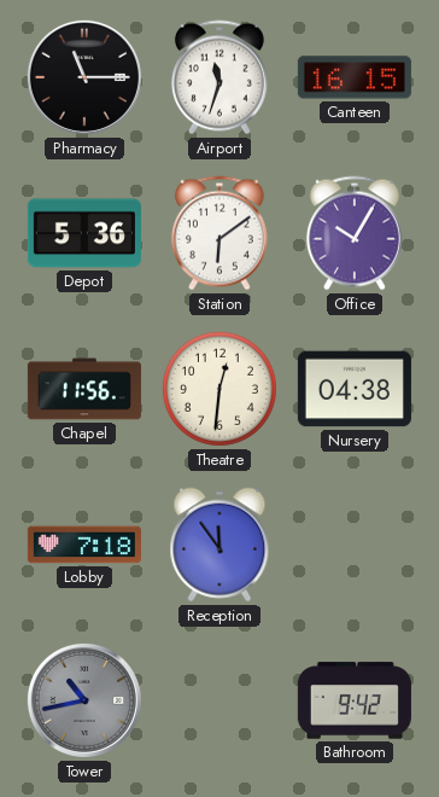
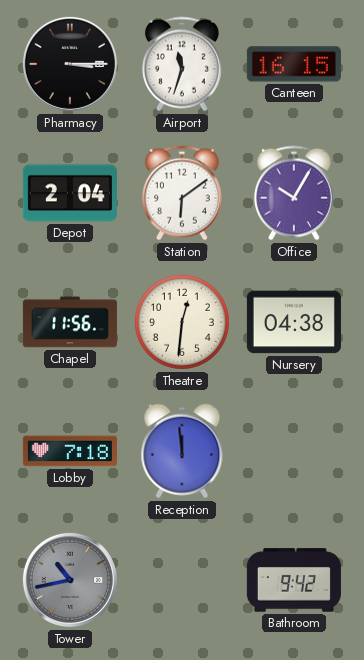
Pharmacy: 11:15 -> 3:15
Depot: 5:36 -> 2:04
Reception: 11:54 -> 11:59
